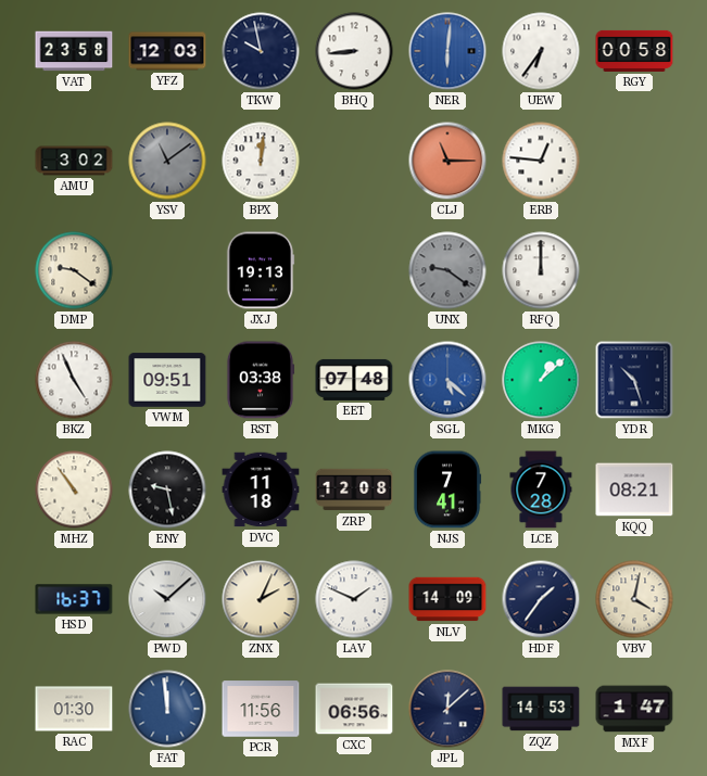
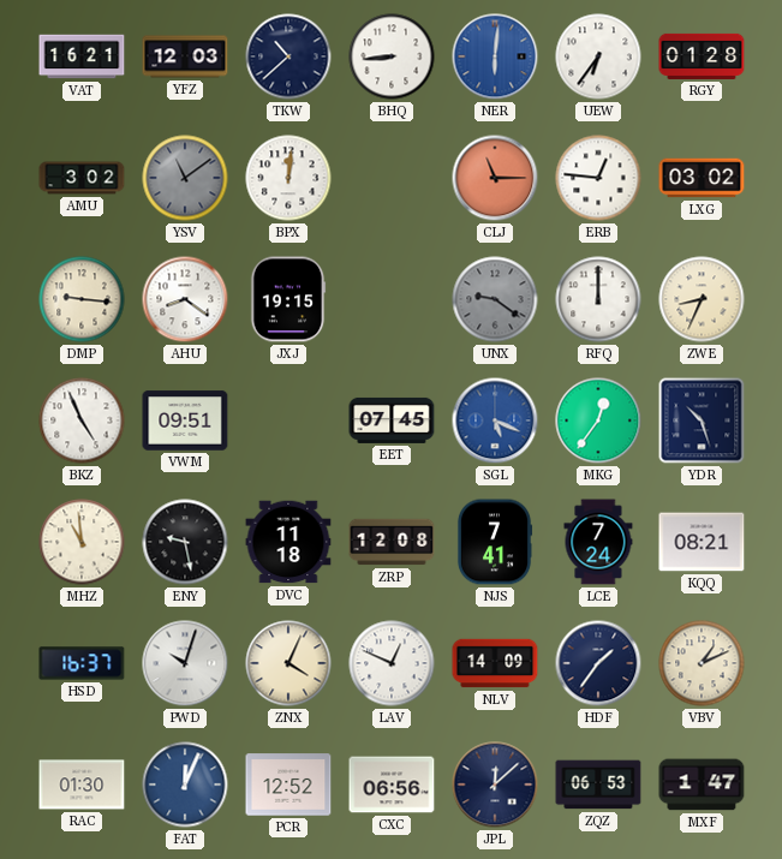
VAT: 23:58 -> 16:21
TKW: 9:58 -> 10:38
RGY: 00:58 -> 01:28
LXG: none -> 03:02
DMP: 9:21 -> 9:16
AHU: none -> 8:21
JXJ: 19:13 -> 19:15
ZWE: none -> 8:34
RST: 03:38 -> none
EET: 07:48 -> 07:45
SGL: 5:22 -> 5:19
MKG: 1:08 -> 12:36
MHZ: 10:54 -> 10:59
LCE: 7:28 -> 7:24
PWD: 10:08 -> 10:03
ZNX: 2:04 -> 4:04
LAV: 1:49 -> 12:49
VBV: 4:02 -> 1:11
FAT: 11:59 -> 12:04
PCR: 11:56 -> 12:52
ZQZ: 14:53 -> 06:53
